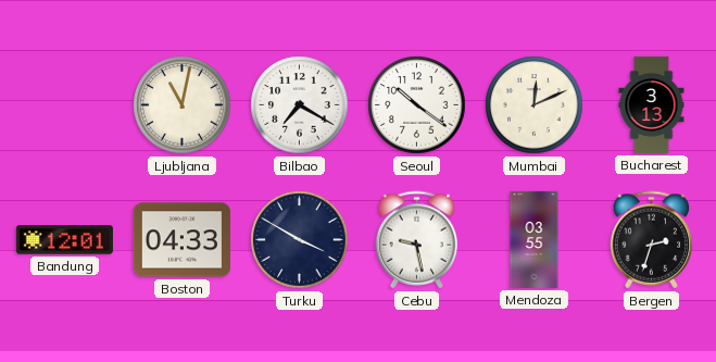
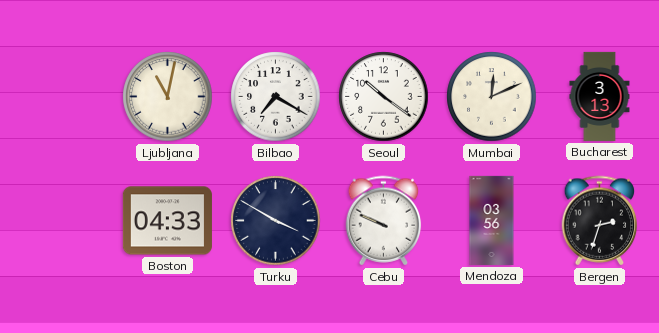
Bandung: 12:01 -> none
Cebu: 9:28 -> 9:49
Mendoza: 03:55 -> 03:56
